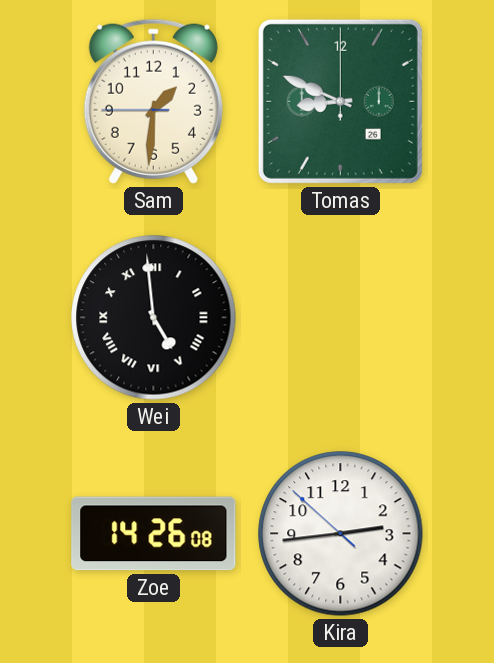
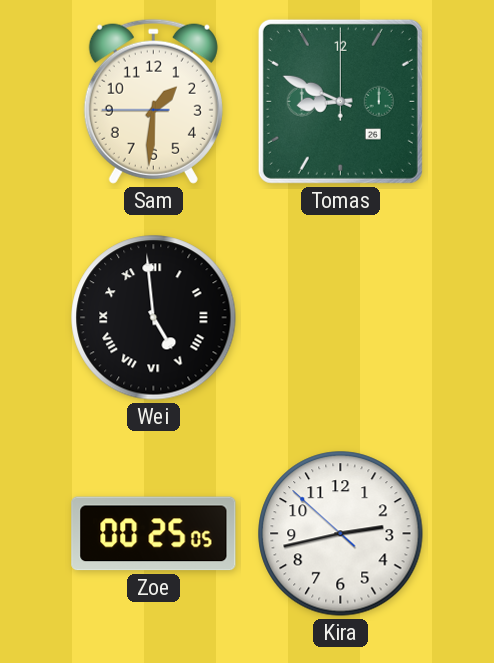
Zoe: 14:26 -> 00:25
Kira: 2:43 -> 2:42
